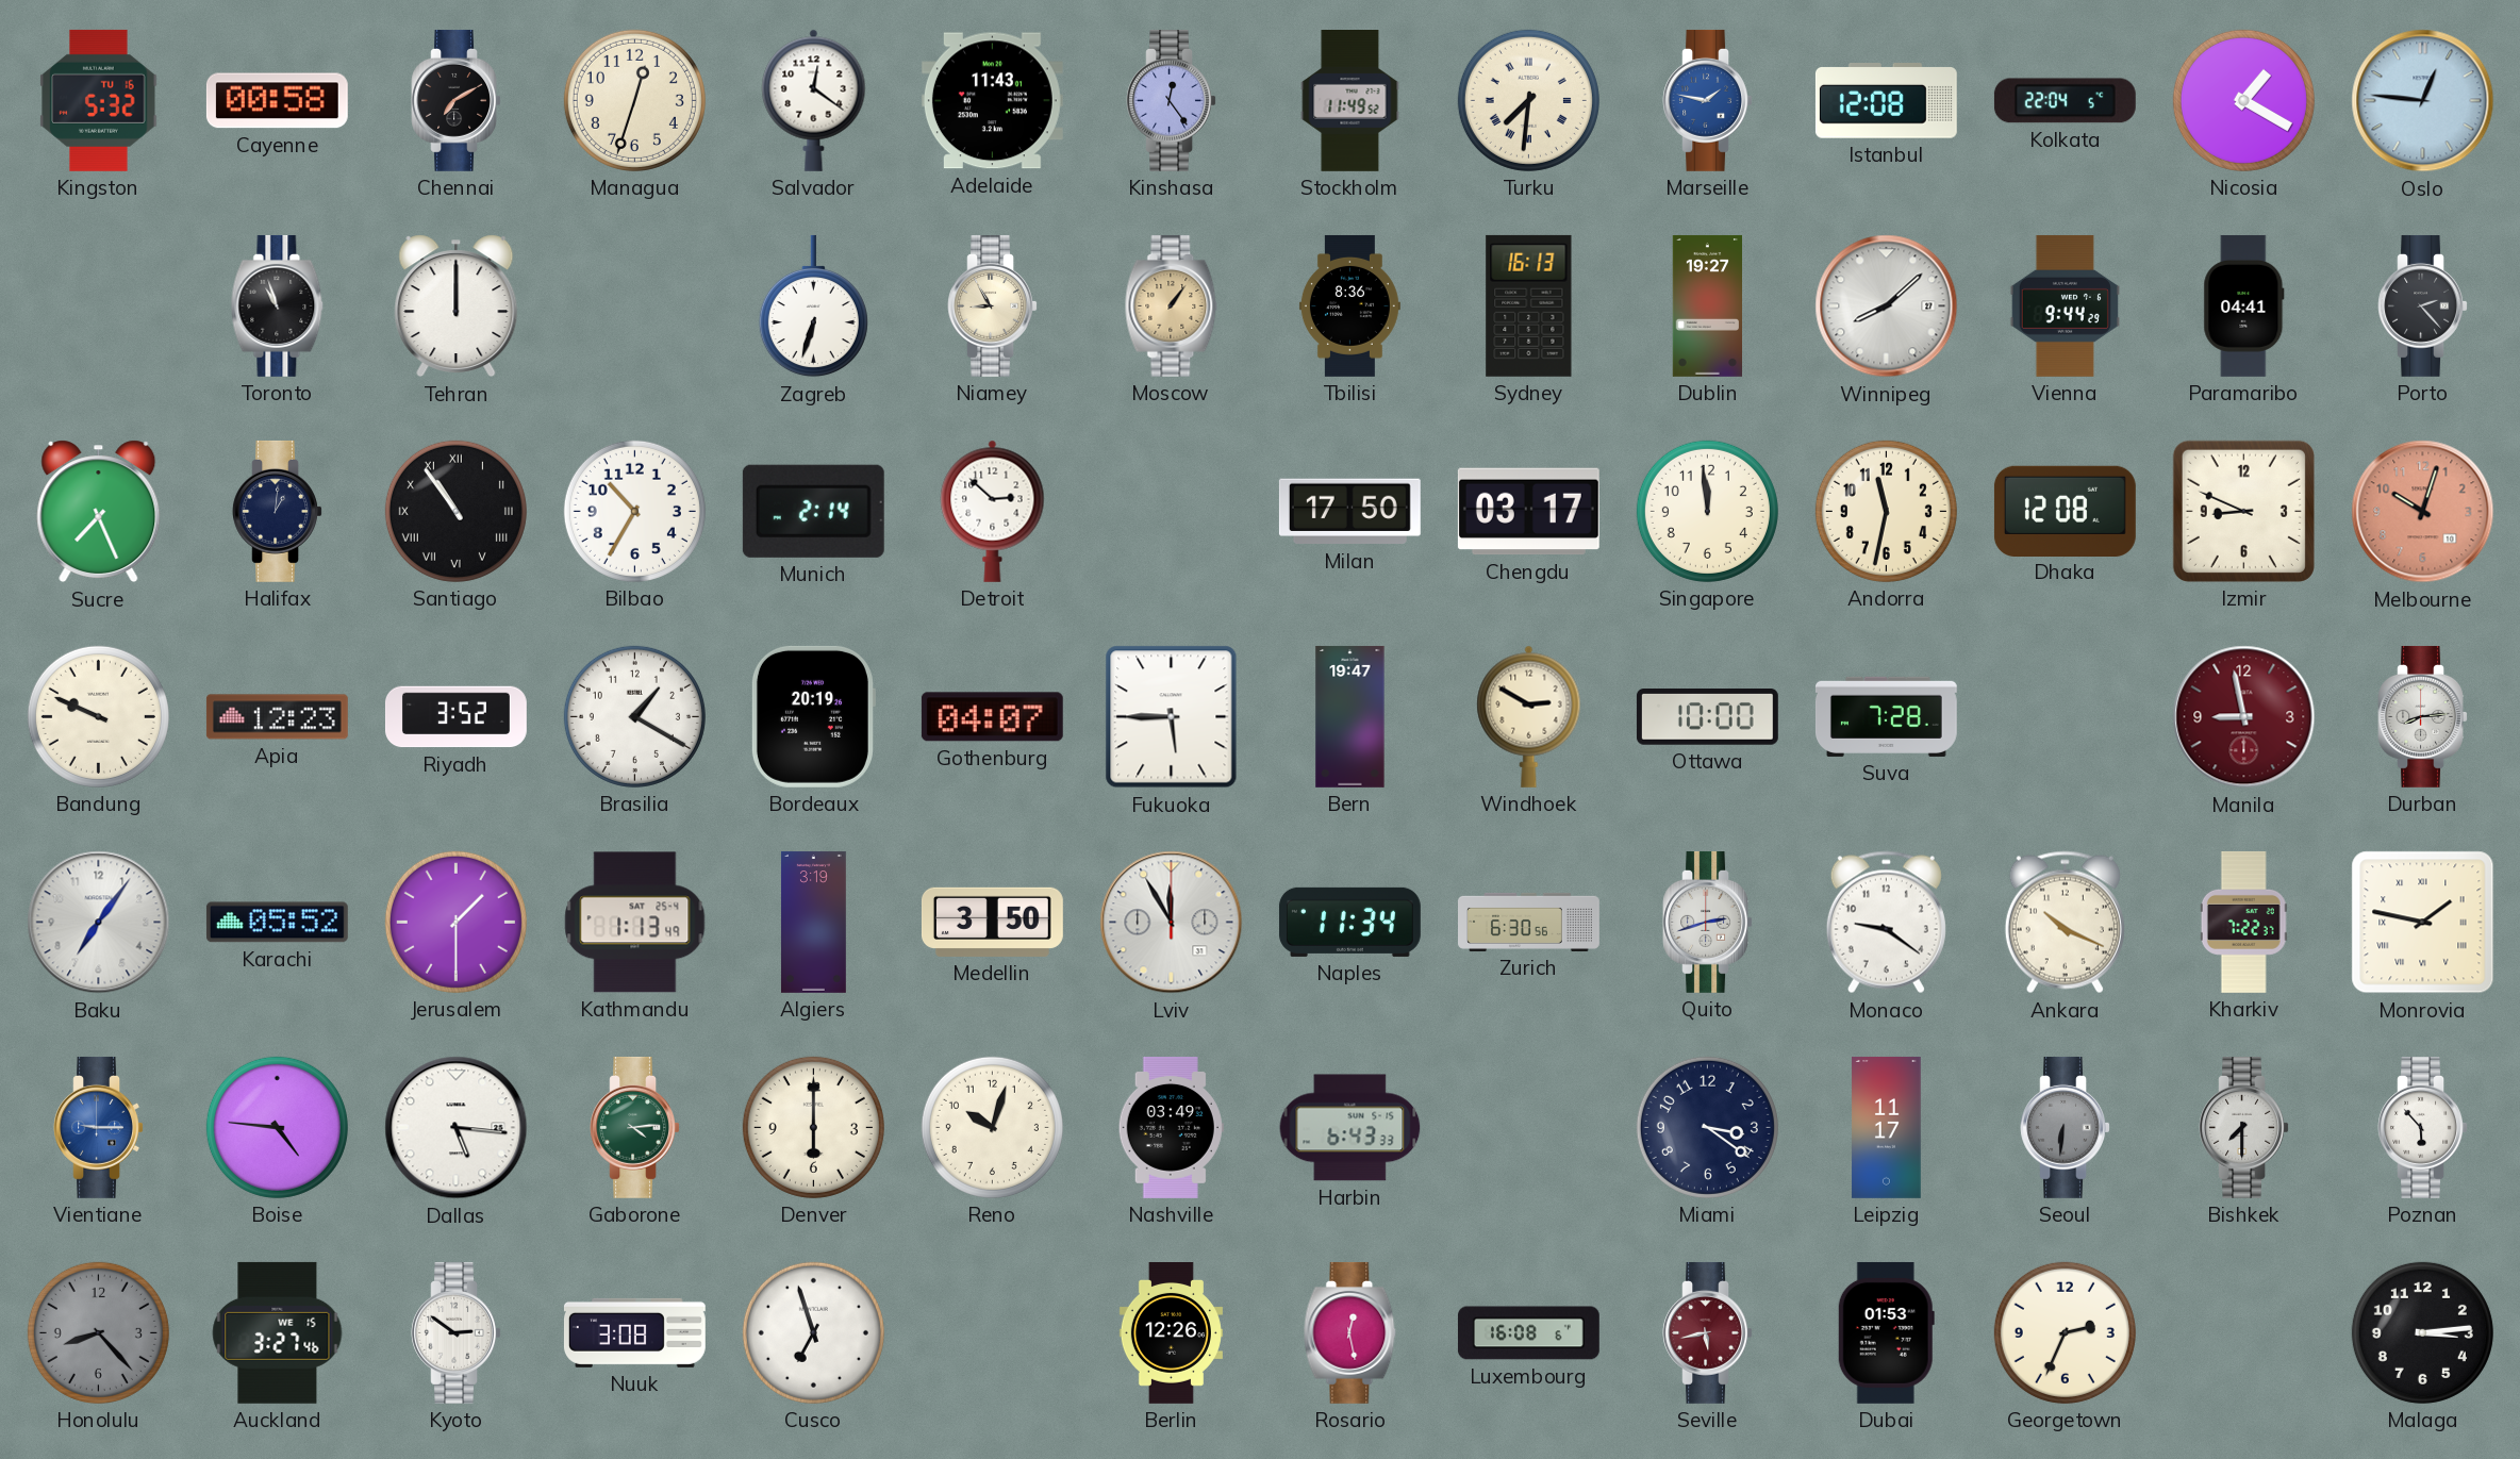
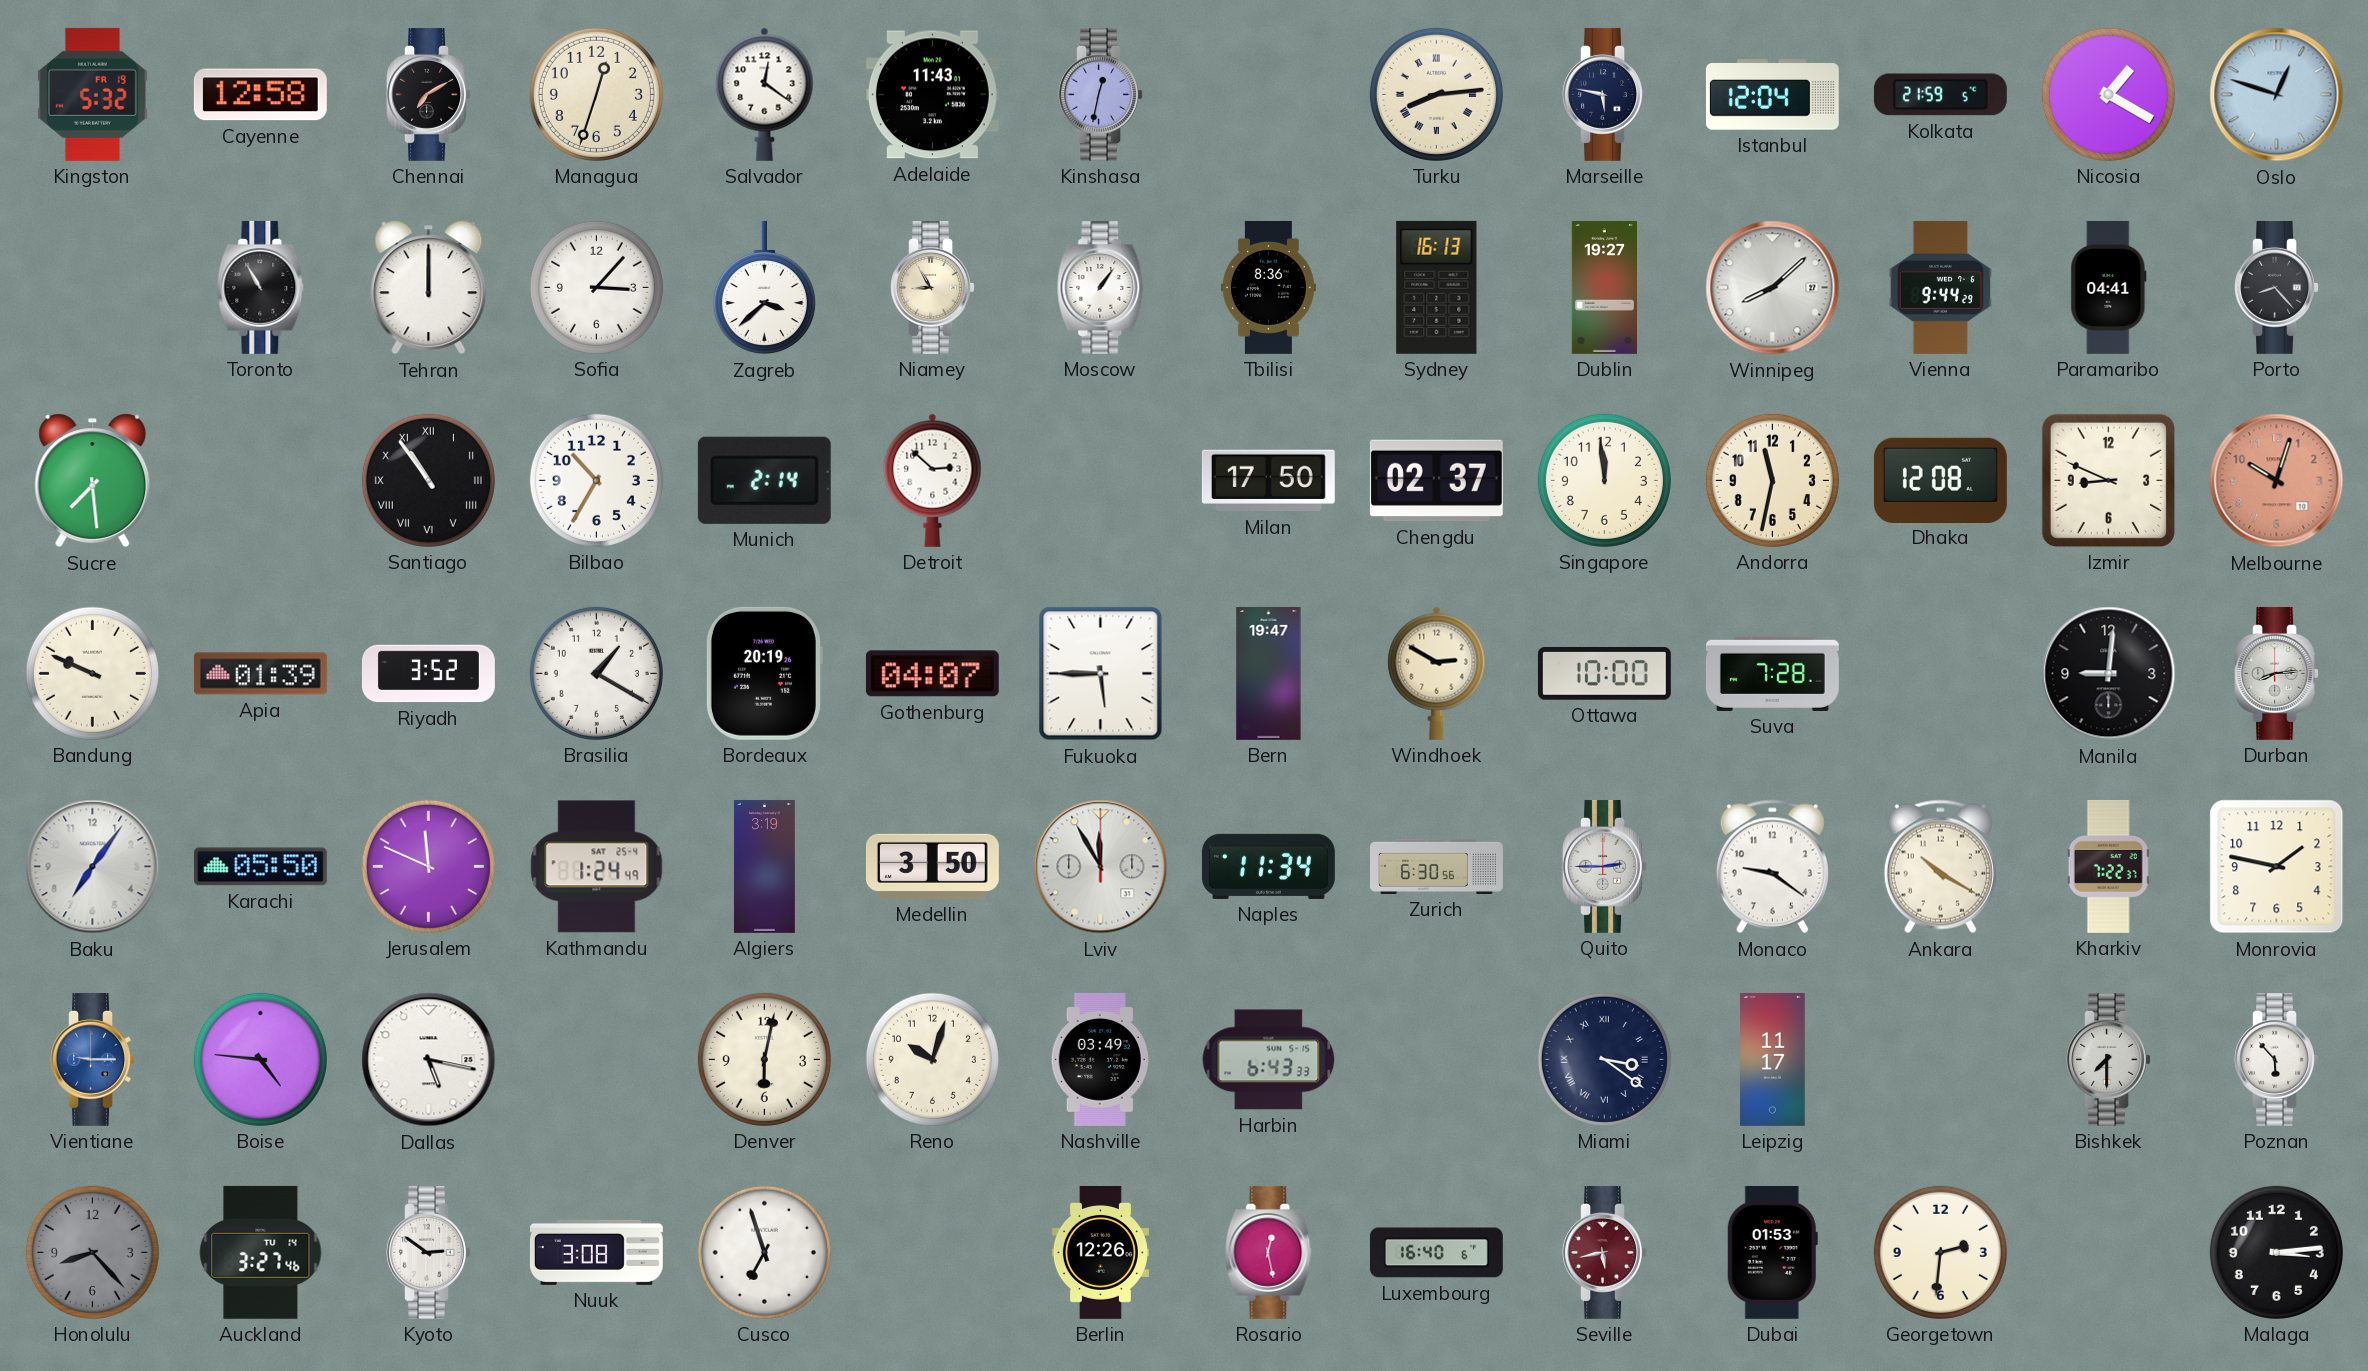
Kingston date: TU 16 -> FR 19
Cayenne: 00:58 -> 12:58
Kinshasa: 12:24 -> 12:32
Stockholm: 11:49 -> none
Turku: 7:31 -> 8:14
Marseille: 1:47 -> 5:47
Marseille dial: blue -> navy
Istanbul: 12:08 -> 12:04
Kolkata: 22:04 -> 21:59
Oslo: 12:46 -> 12:48
Toronto: 10:57 -> 10:55
Sofia: none -> 3:07
Zagreb: 6:33 -> 3:38
Moscow dial: champagne -> white
Porto: 2:23 -> 8:23
Sucre: 7:26 -> 7:29
Halifax: 1:01 -> none
Chengdu: 03:17 -> 02:37
Apia: 12:23 -> 01:39
Manila: 8:58 -> 9:01
Manila dial: burgundy -> black
Karachi: 05:52 -> 05:50
Jerusalem: 1:30 -> 11:49
Kathmandu: 1:13 -> 1:24
Quito: 2:42 -> 2:45
Ankara: 10:19 -> 10:20
Monrovia numerals: Roman -> Arabic
Dallas: 5:16 -> 5:17
Gaborone: 4:14 -> none
Denver: 6:00 -> 6:02
Miami numerals: Arabic -> Roman
Seoul: 6:31 -> none
Auckland date: WE 15 -> TU 14
Luxembourg: 16:08 -> 16:40
Georgetown: 2:34 -> 2:31
